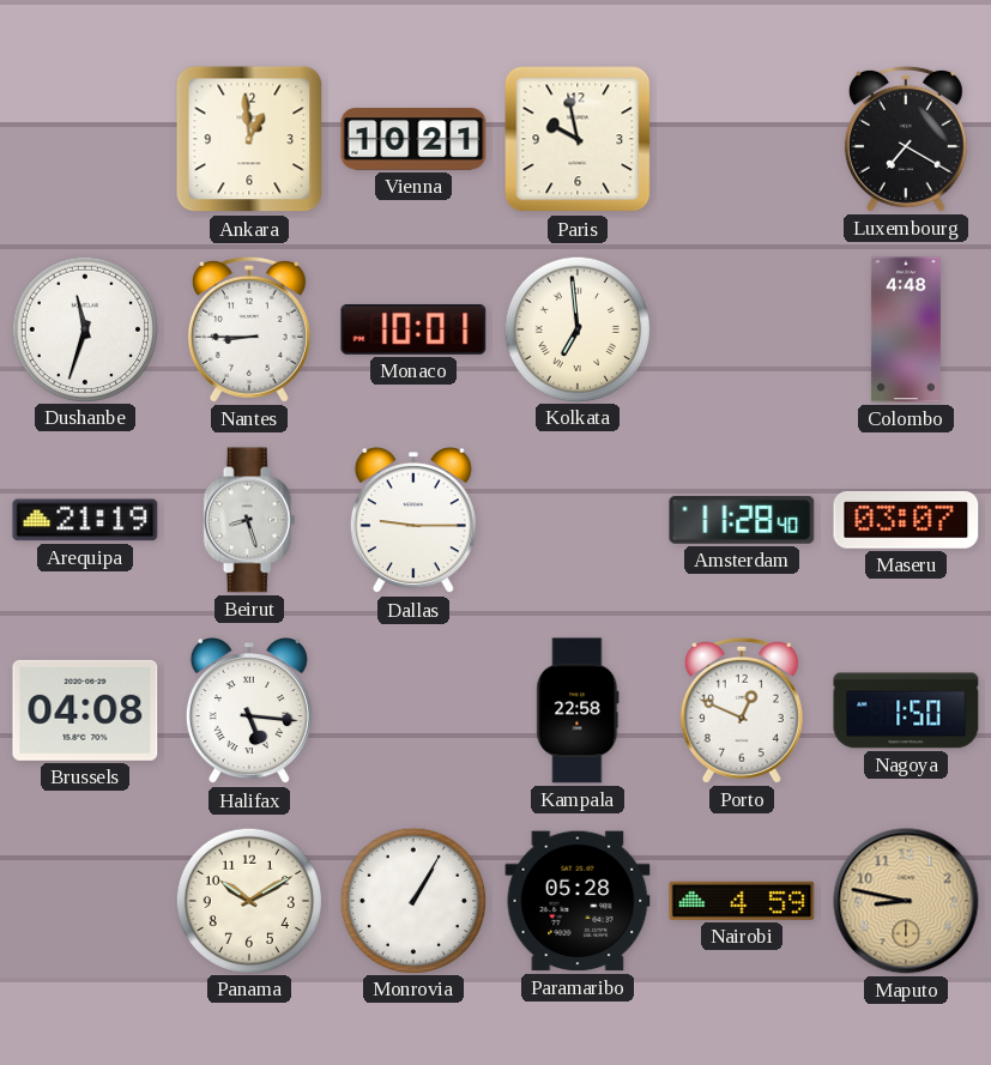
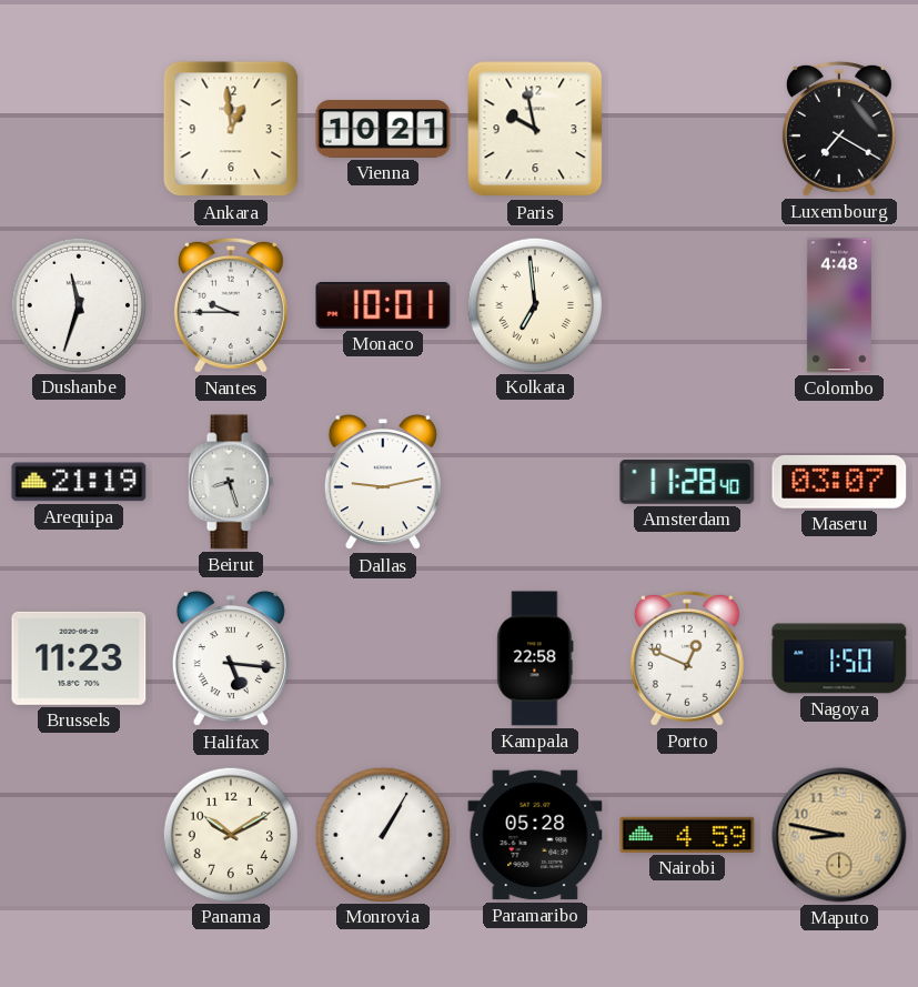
Nantes: 8:45 -> 9:45
Dallas: 9:15 -> 9:13
Brussels: 04:08 -> 11:23
